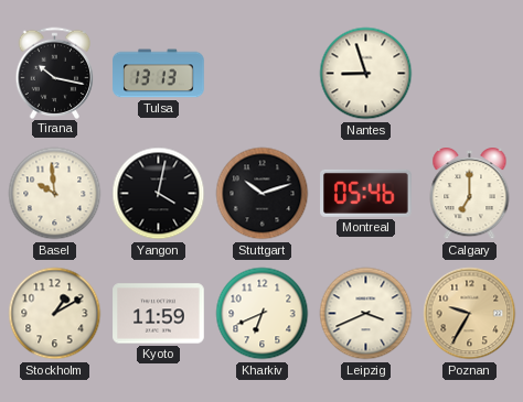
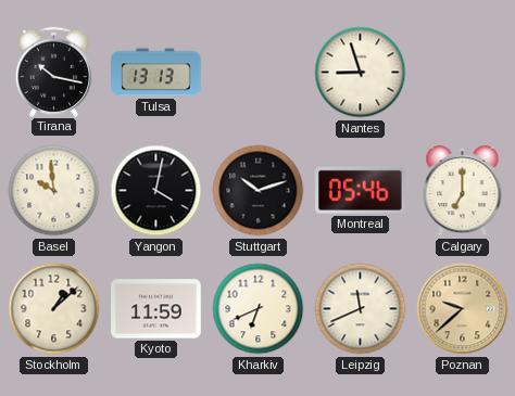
Stockholm: 1:10 -> 1:08
Leipzig: 3:41 -> 11:41
Poznan: 9:35 -> 9:38
